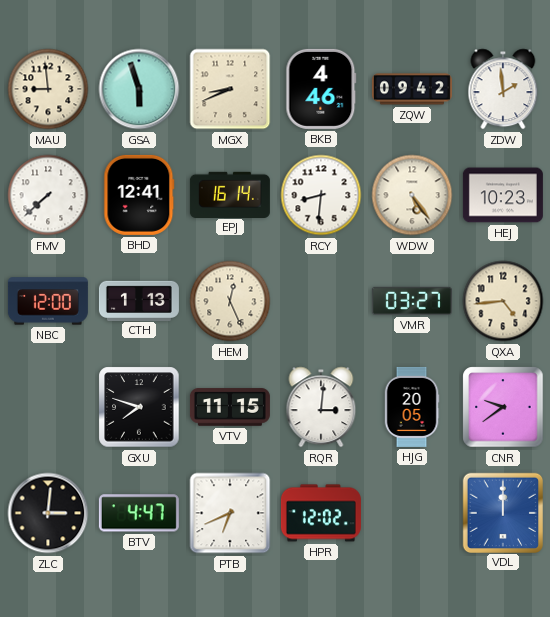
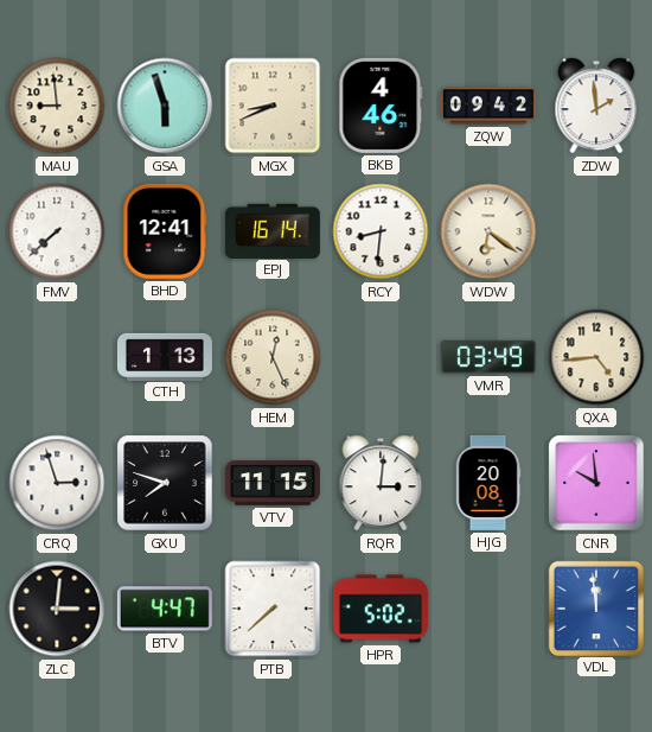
WDW: 5:24 -> 6:21
HEJ: 10:23 -> none
NBC: 12:00 -> none
VMR: 03:27 -> 03:49
CRQ: none -> 2:57
HJG: 20:05 -> 20:08
CNR: 9:39 -> 9:59
PTB: 6:41 -> 7:38
HPR: 12:02 -> 5:02
VDL: 12:00 -> 11:59
